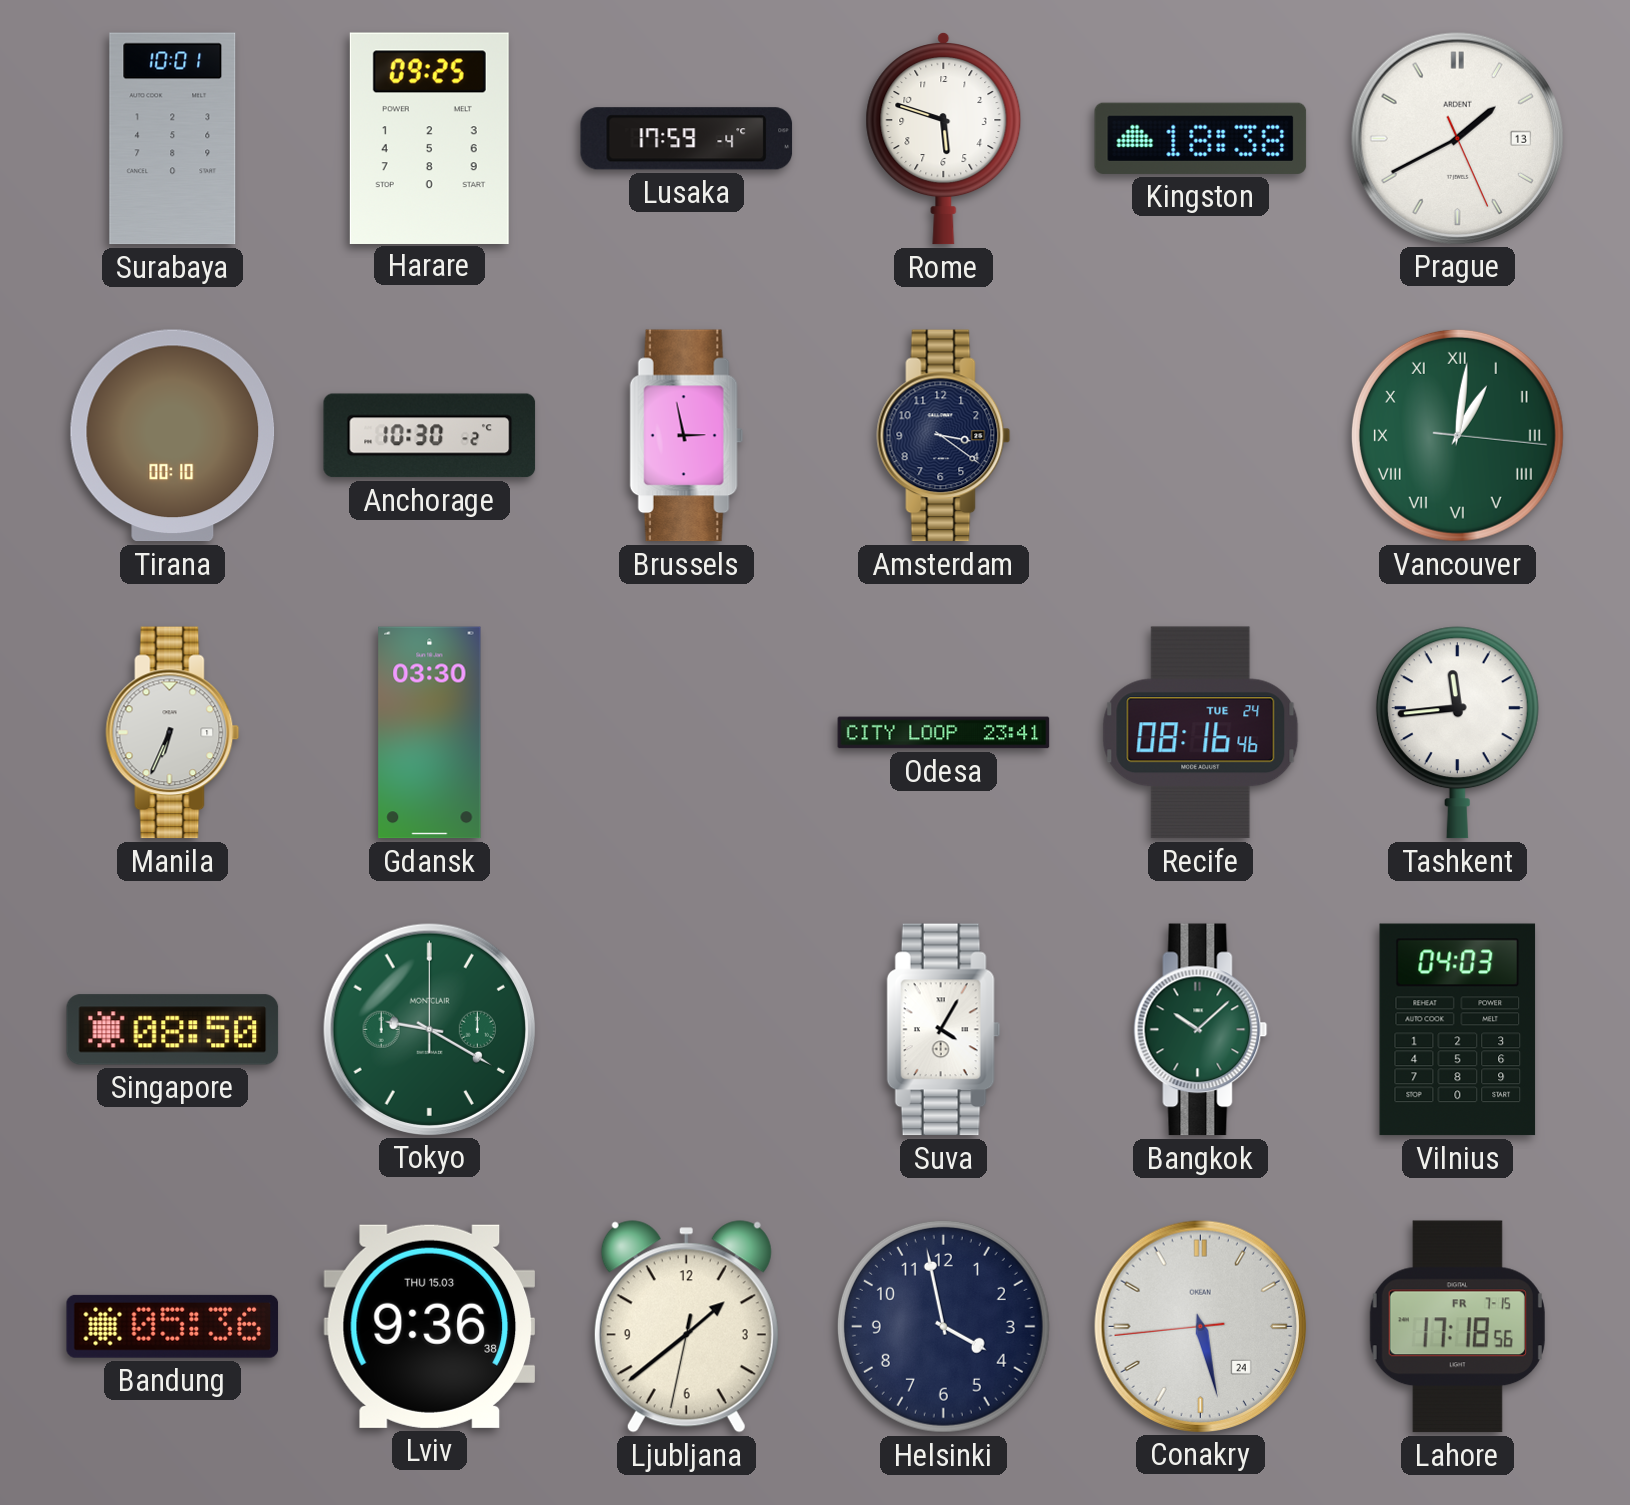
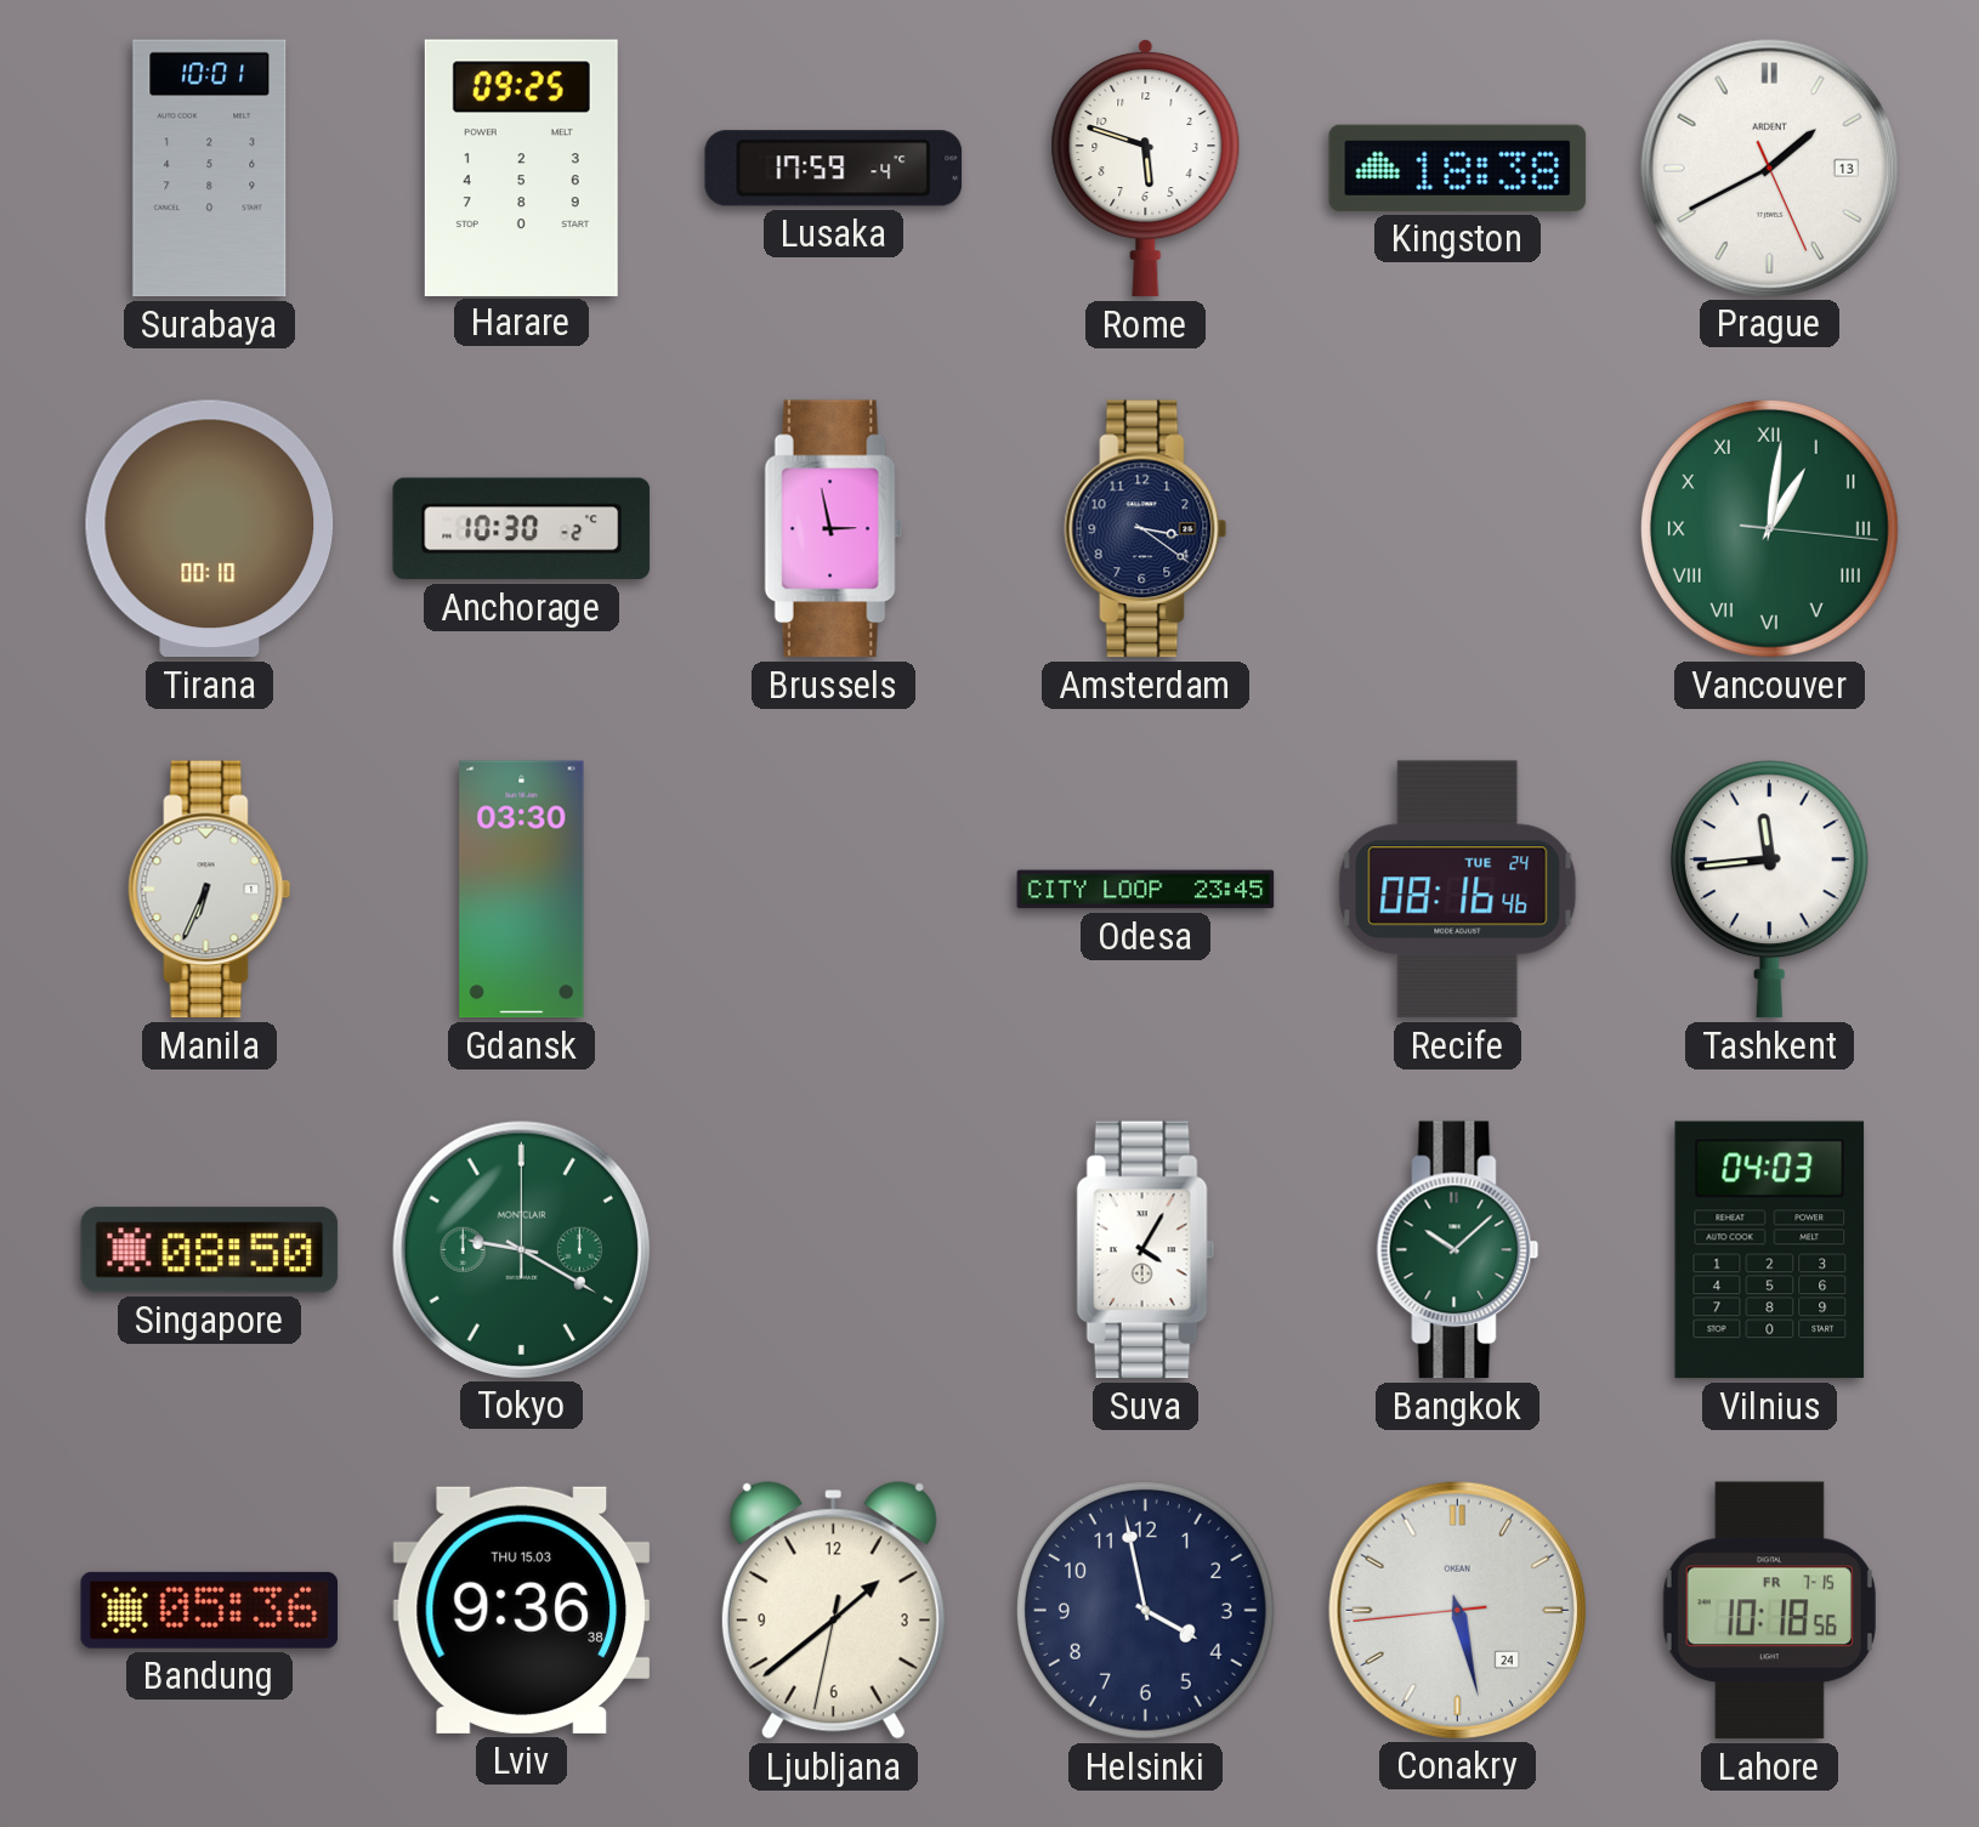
Odesa: 23:41 -> 23:45
Lahore: 17:18 -> 10:18
